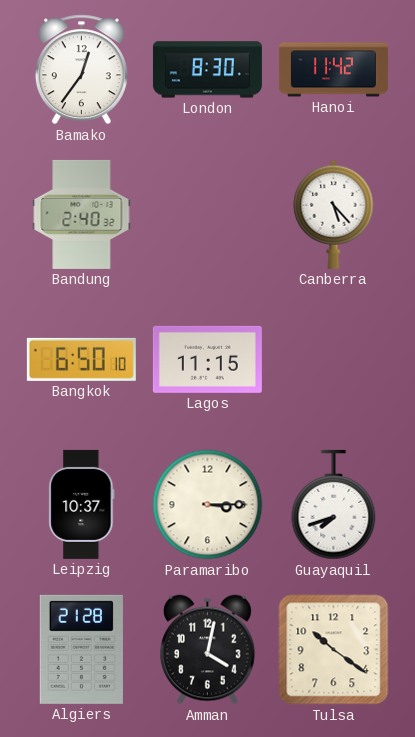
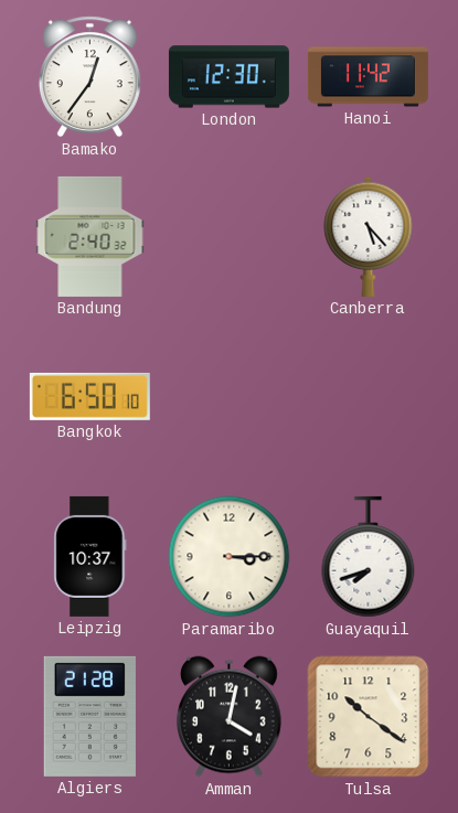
London: 8:30 -> 12:30
Lagos: 11:15 -> none
